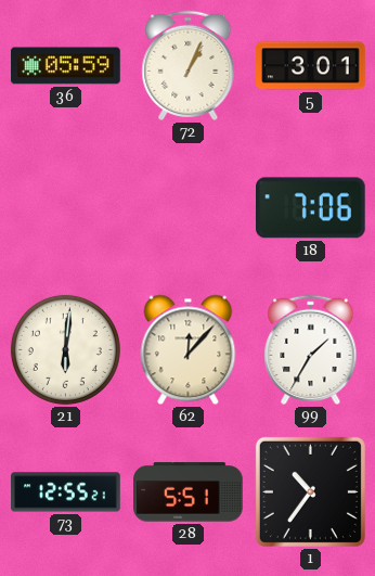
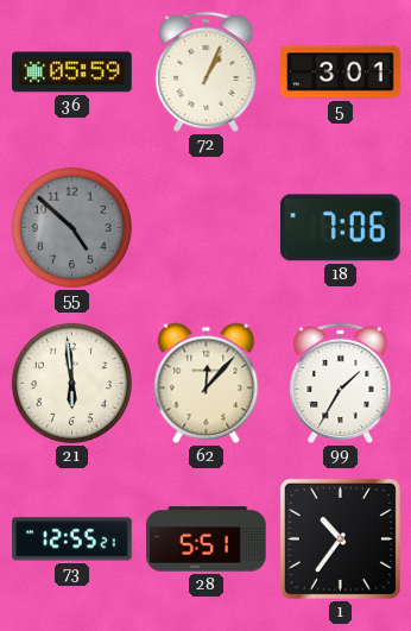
55: none -> 4:52
21: 6:01 -> 5:59
